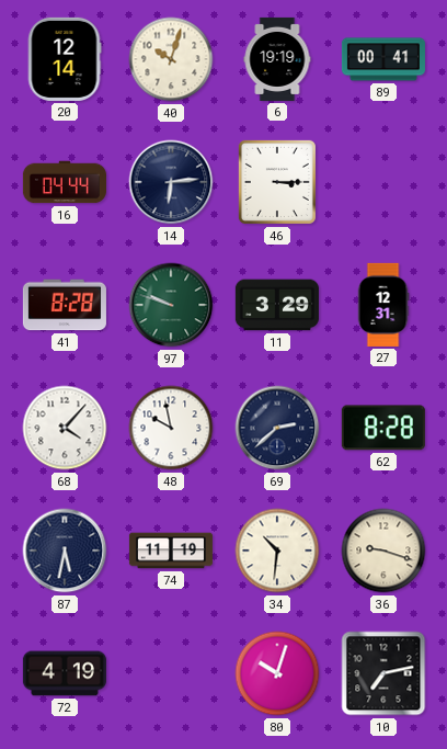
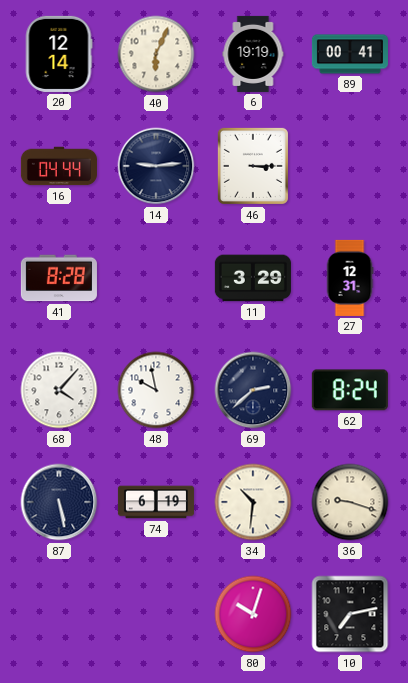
40: 10:03 -> 6:04
14: 6:14 -> 9:14
97: 9:48 -> none
62: 8:28 -> 8:24
87: 5:32 -> 5:28
74: 11:19 -> 6:19
72: 4:19 -> none
